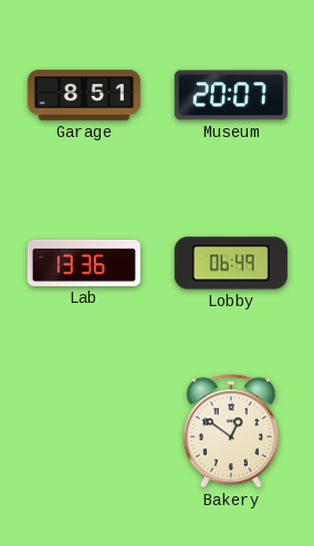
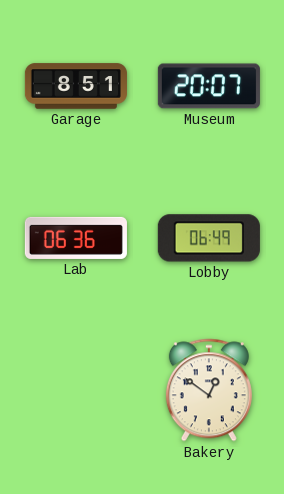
Lab: 13:36 -> 06:36
